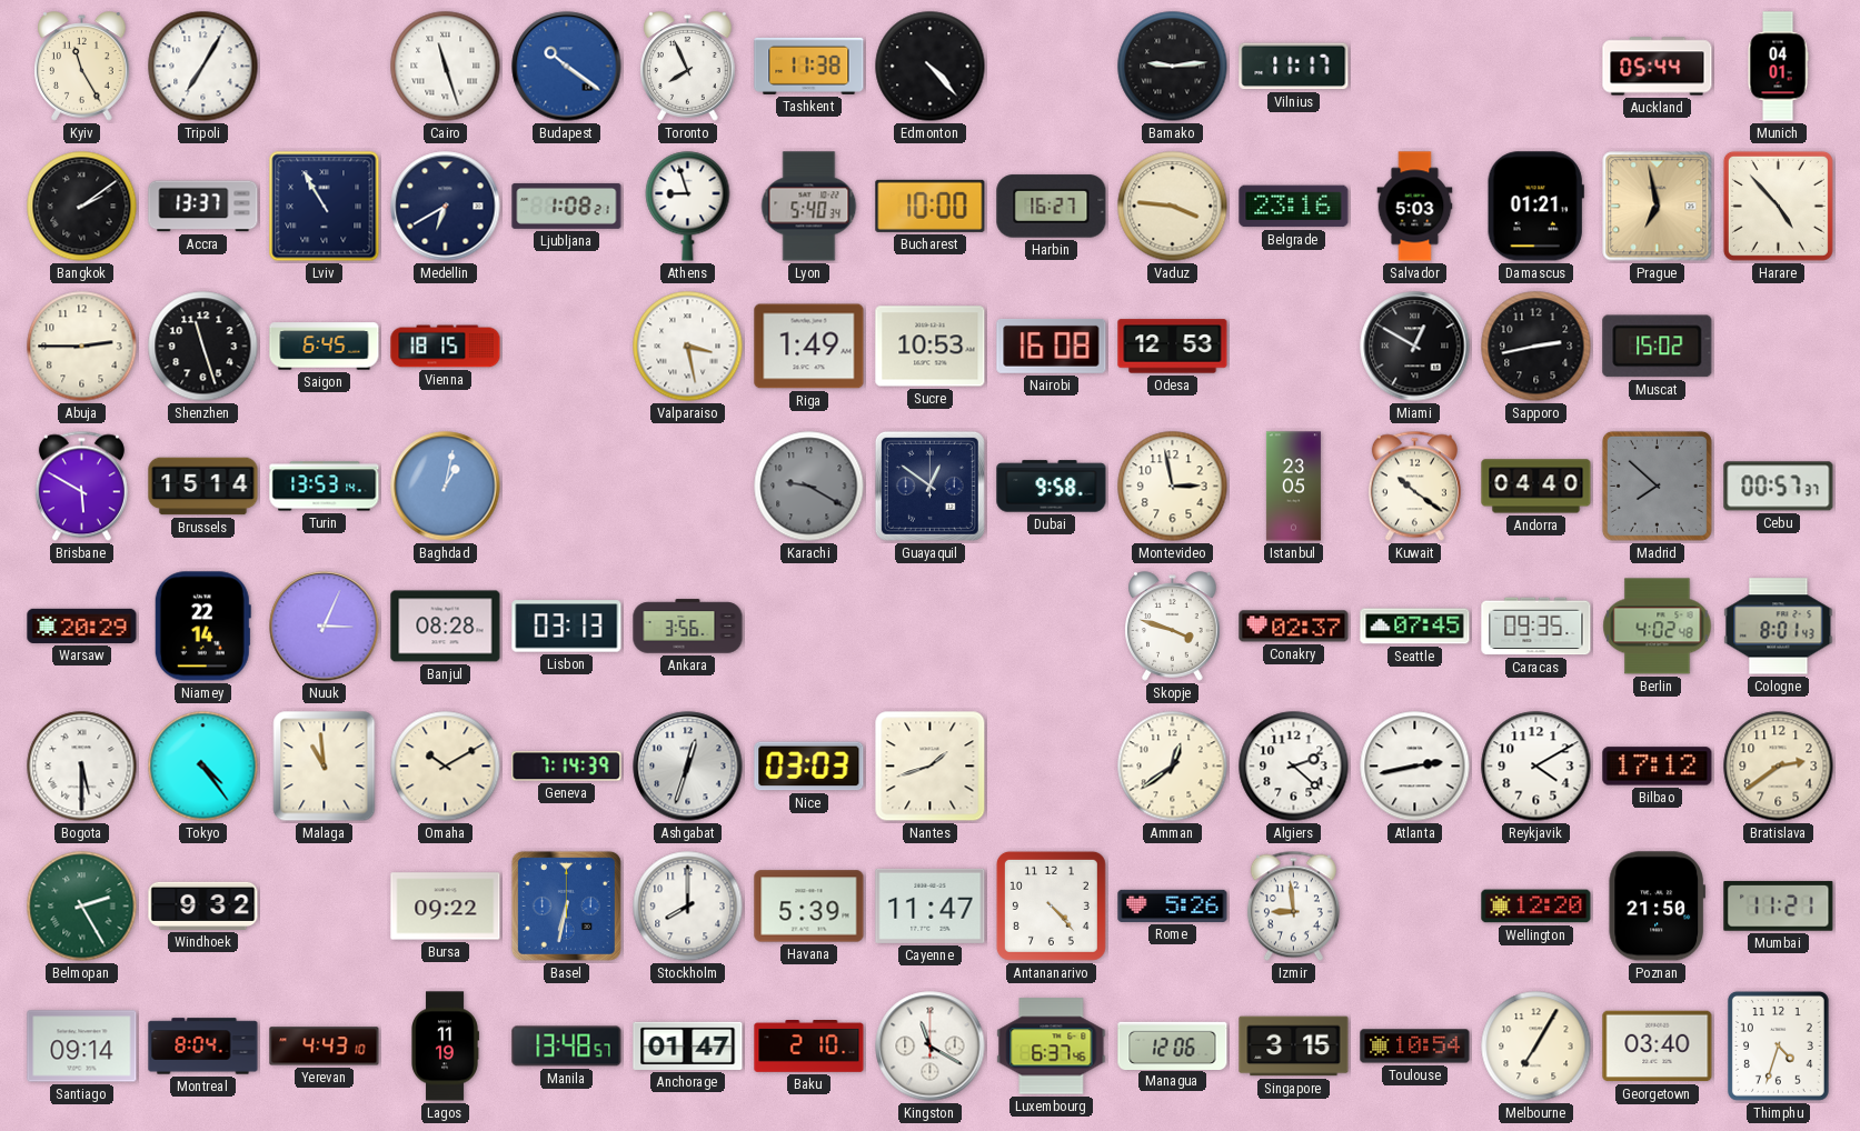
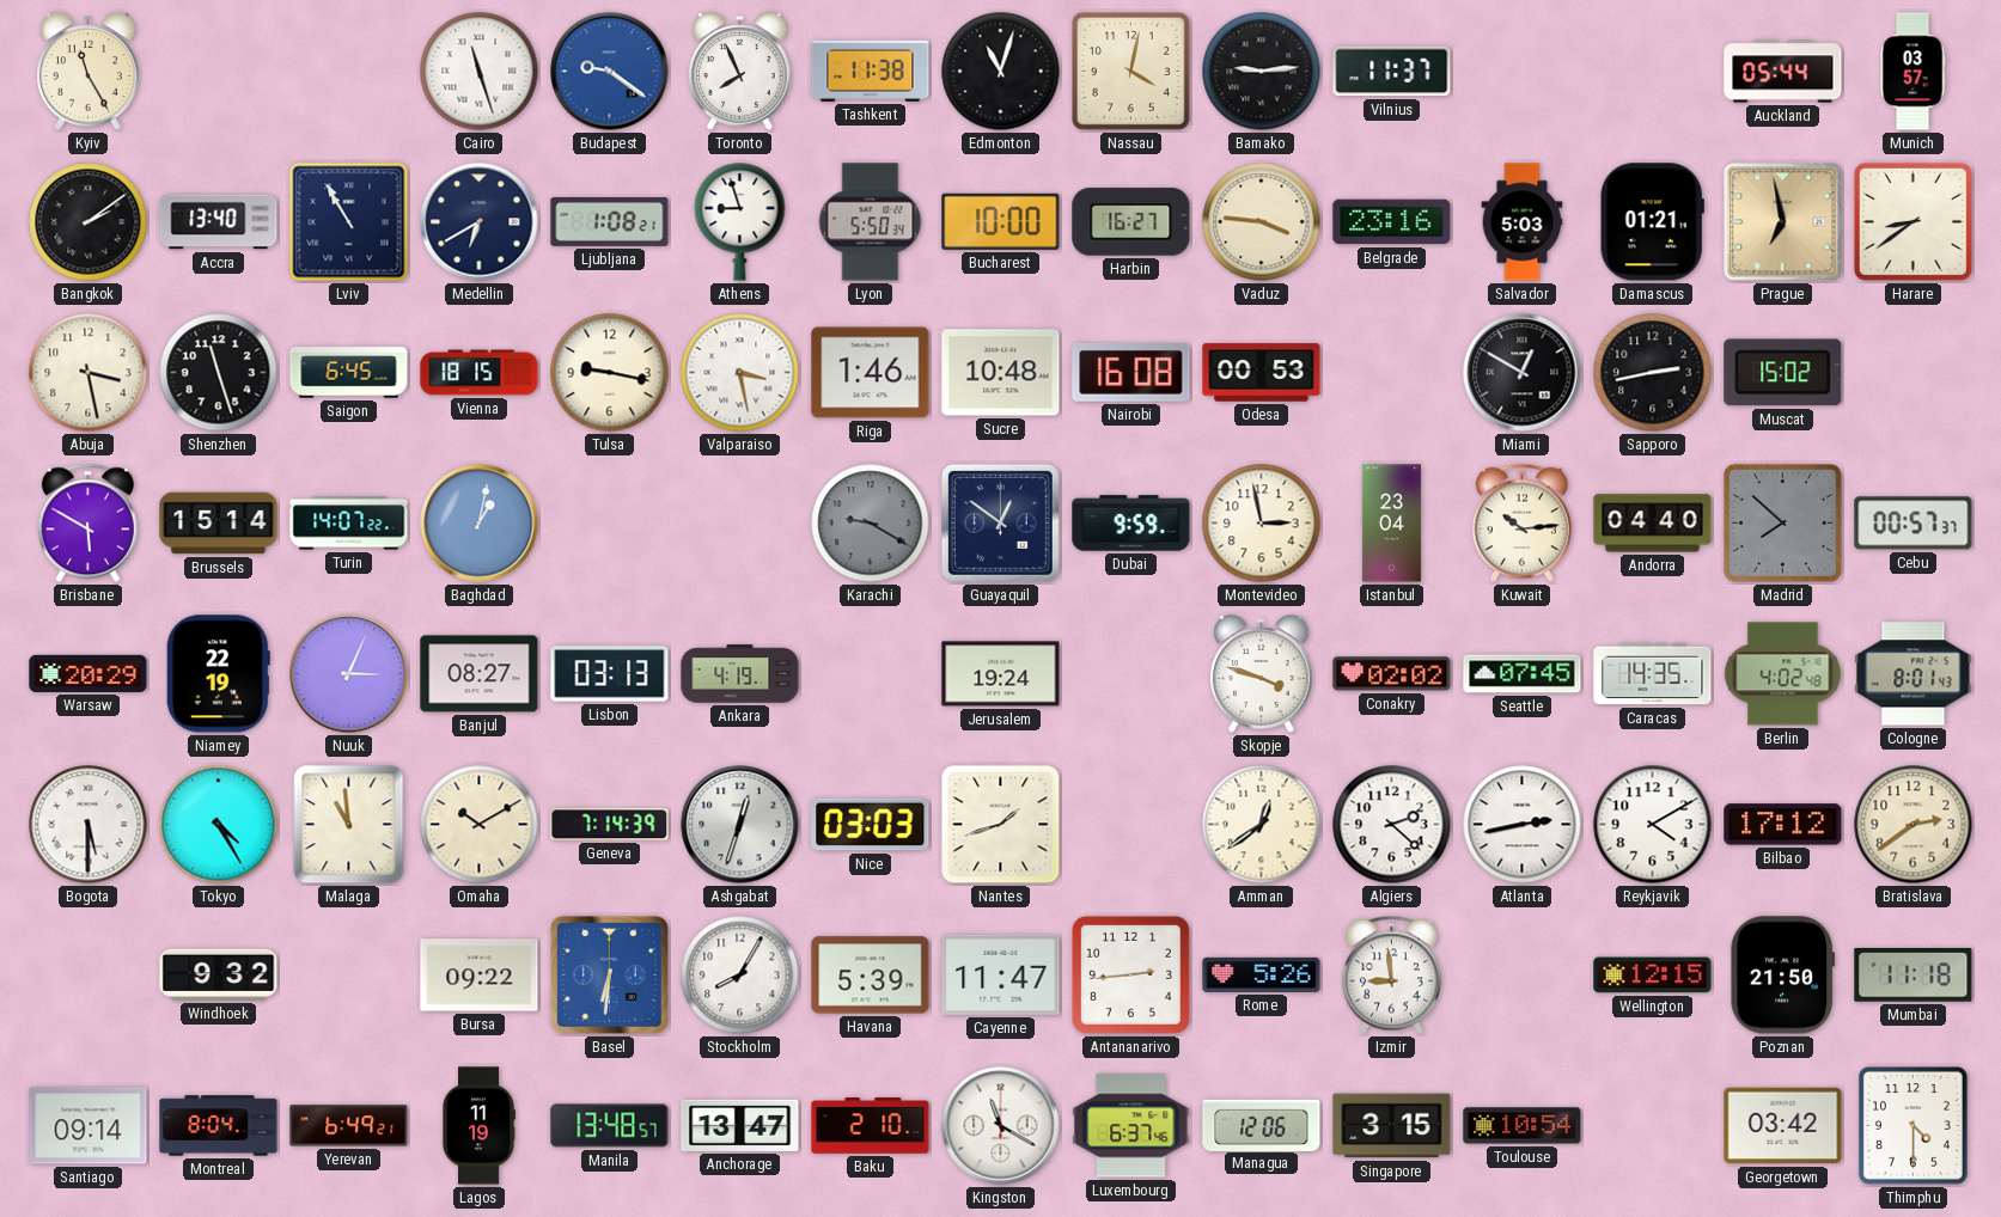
Tripoli: 7:05 -> none
Budapest: 10:21 -> 9:21
Edmonton: 4:23 -> 11:03
Nassau: none -> 4:02
Vilnius: 11:17 -> 11:37
Munich: 04:01 -> 03:57
Accra: 13:37 -> 13:40
Lyon: 5:40 -> 5:50
Harare: 4:53 -> 8:39
Abuja: 2:45 -> 3:28
Tulsa: none -> 9:17
Riga: 1:49 -> 1:46
Sucre: 10:53 -> 10:48
Odesa: 12:53 -> 00:53
Turin: 13:53 -> 14:07
Dubai: 9:58 -> 9:59
Istanbul: 23:05 -> 23:04
Kuwait: 10:21 -> 10:14
Niamey: 22:14 -> 22:19
Banjul: 08:28 -> 08:27
Ankara: 3:56 -> 4:19
Jerusalem: none -> 19:24
Conakry: 02:37 -> 02:02
Caracas: 09:35 -> 14:35
Tokyo: 4:24 -> 4:25
Belmopan: 2:25 -> none
Basel: 6:32 -> 6:31
Stockholm: 8:00 -> 8:05
Antananarivo: 4:23 -> 2:44
Wellington: 12:20 -> 12:15
Mumbai: 11:21 -> 11:18
Yerevan: 4:43 -> 6:49
Anchorage: 01:47 -> 13:47
Melbourne: 7:05 -> none
Georgetown: 03:40 -> 03:42
Thimphu: 4:33 -> 4:30
